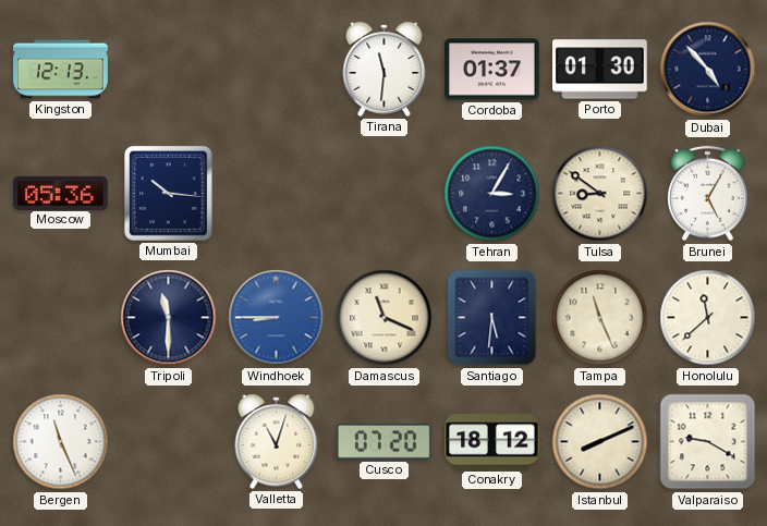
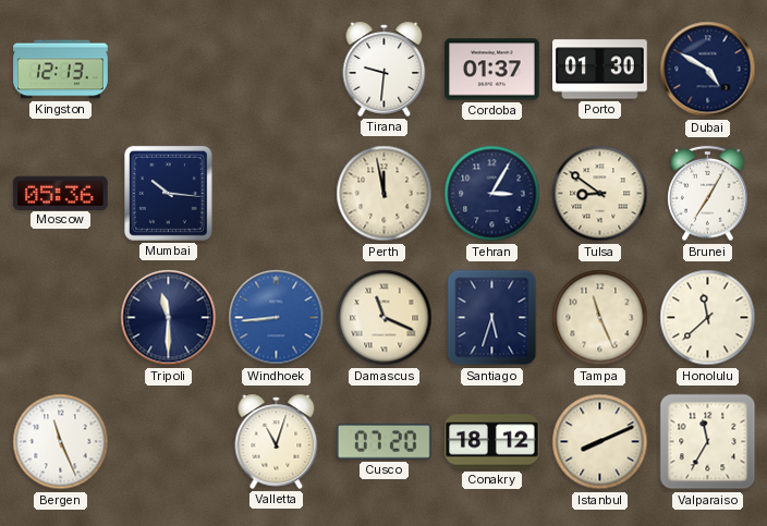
Tirana: 11:31 -> 9:31
Dubai: 4:53 -> 4:50
Perth: none -> 11:58
Brunei: 5:05 -> 7:05
Windhoek: 8:45 -> 8:44
Santiago: 5:31 -> 5:33
Valparaiso: 9:20 -> 11:35
